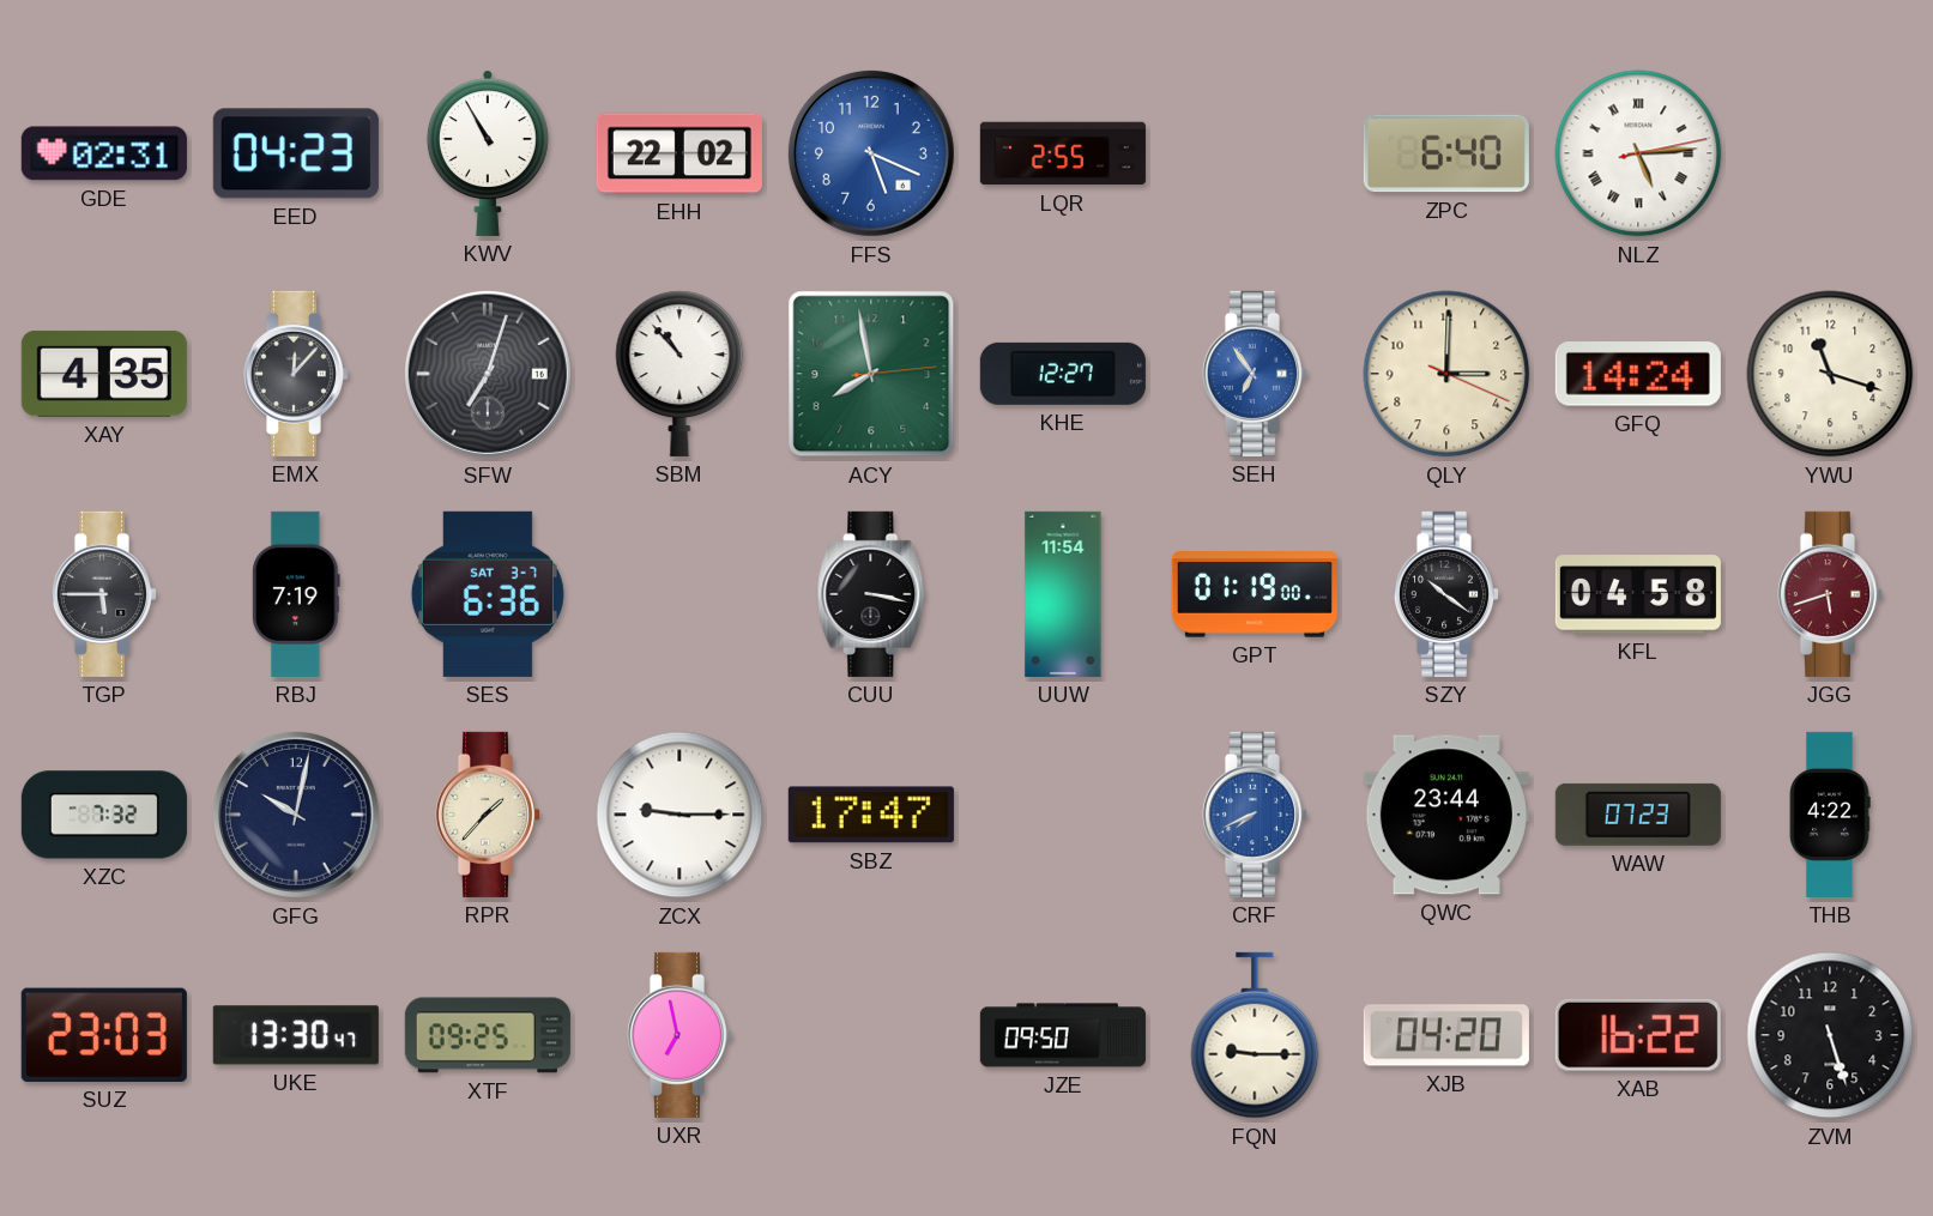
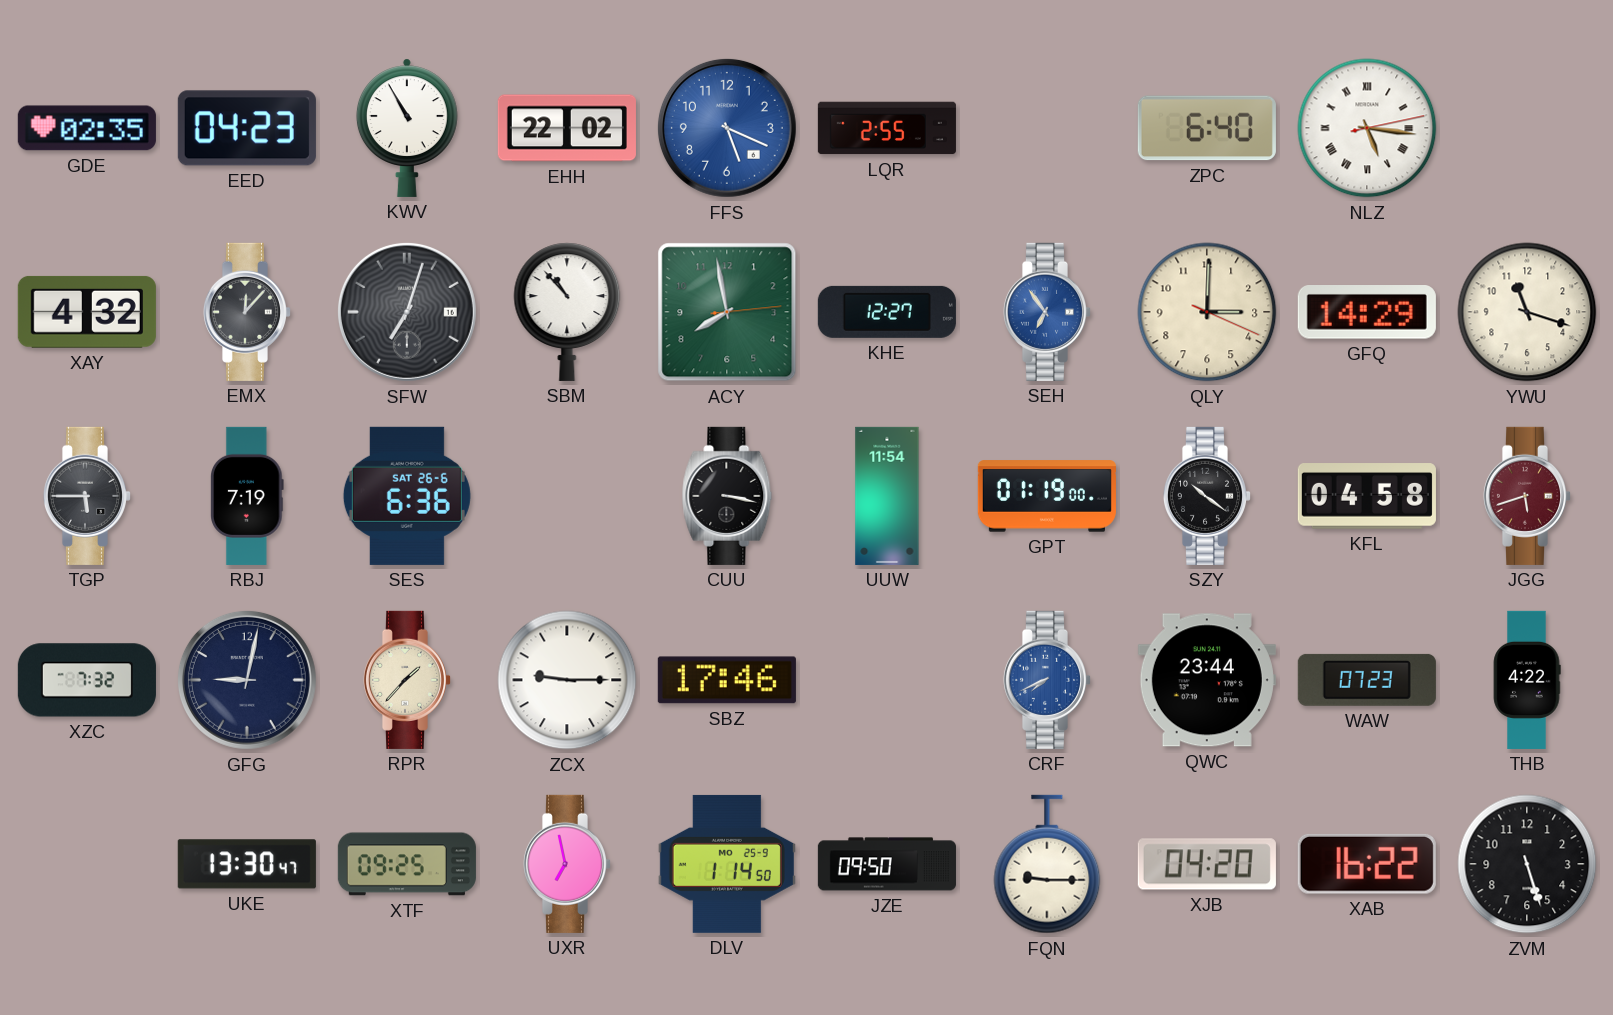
GDE: 02:31 -> 02:35
NLZ: 5:14 -> 5:16
XAY: 4:35 -> 4:32
GFQ: 14:24 -> 14:29
SES date: SAT 3-7 -> SAT 26-6
GFG: 10:02 -> 9:02
SBZ: 17:47 -> 17:46
SUZ: 23:03 -> none
DLV: none -> 1:14
